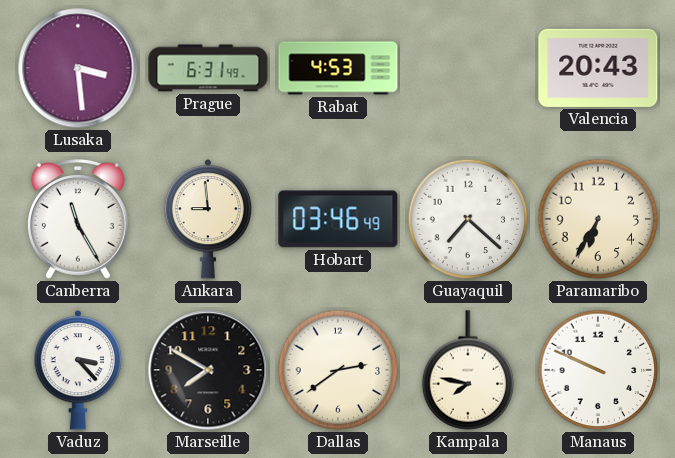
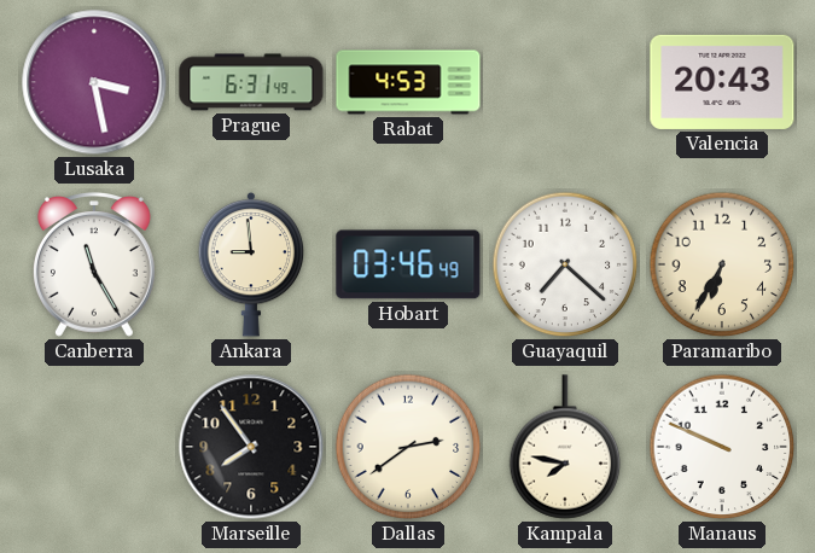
Lusaka: 3:29 -> 3:28
Vaduz: 3:23 -> none
Marseille: 7:50 -> 7:54
